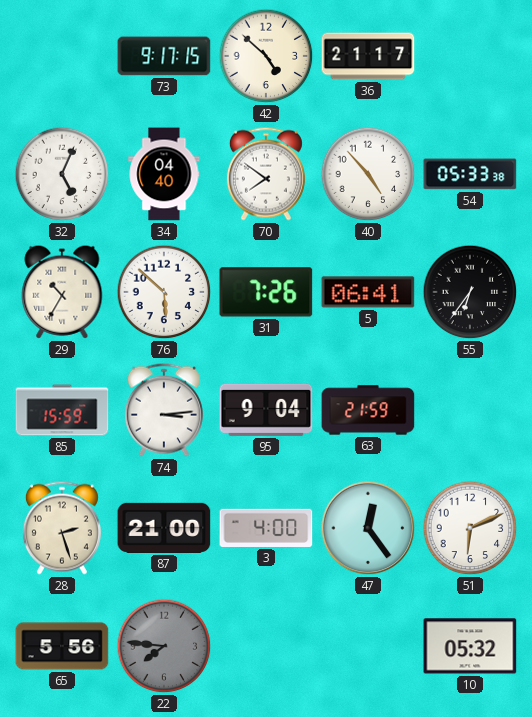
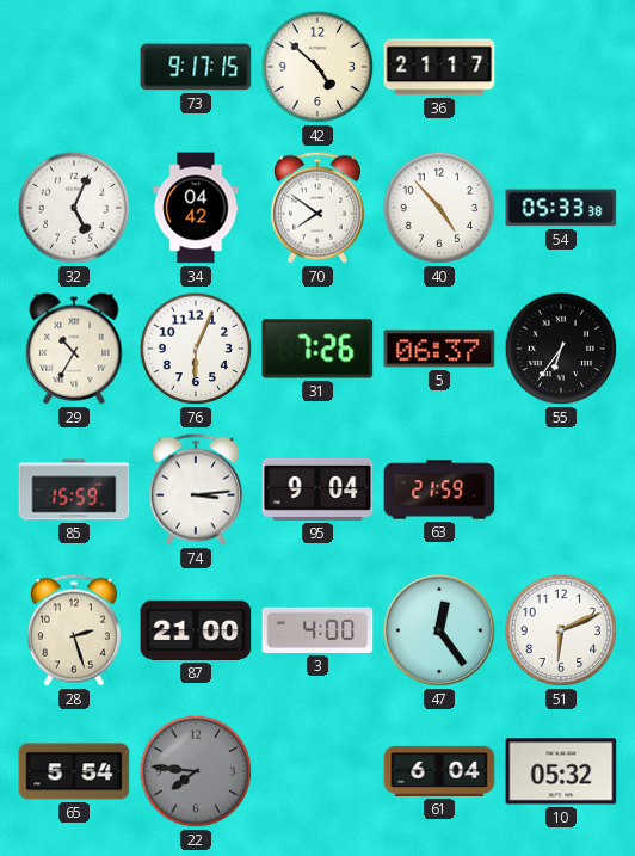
34: 04:40 -> 04:42
76: 5:52 -> 6:04
5: 06:41 -> 06:37
65: 5:56 -> 5:54
61: none -> 6:04
